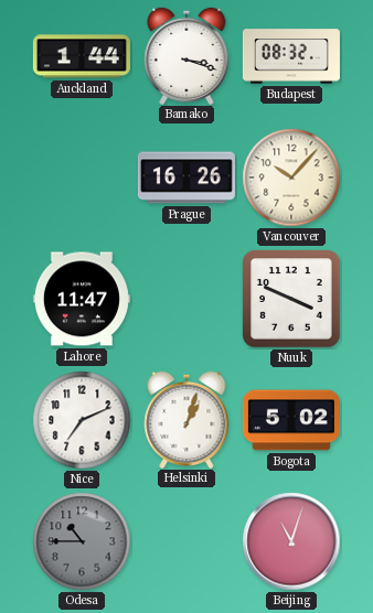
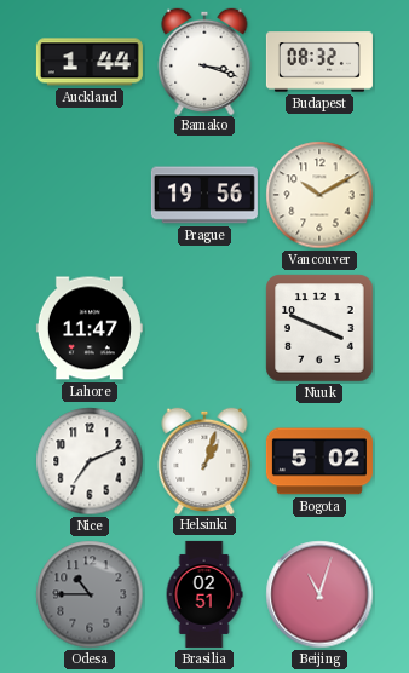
Prague: 16:26 -> 19:56
Vancouver: 10:07 -> 10:10
Brasilia: none -> 02:51
